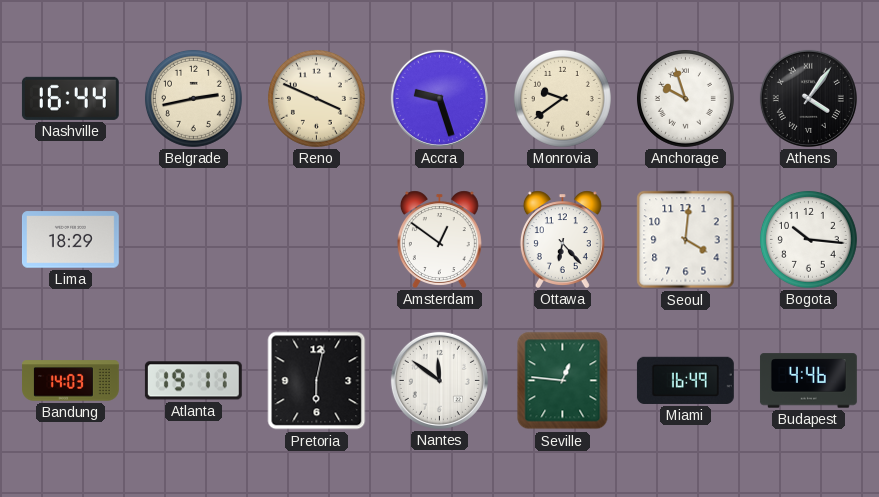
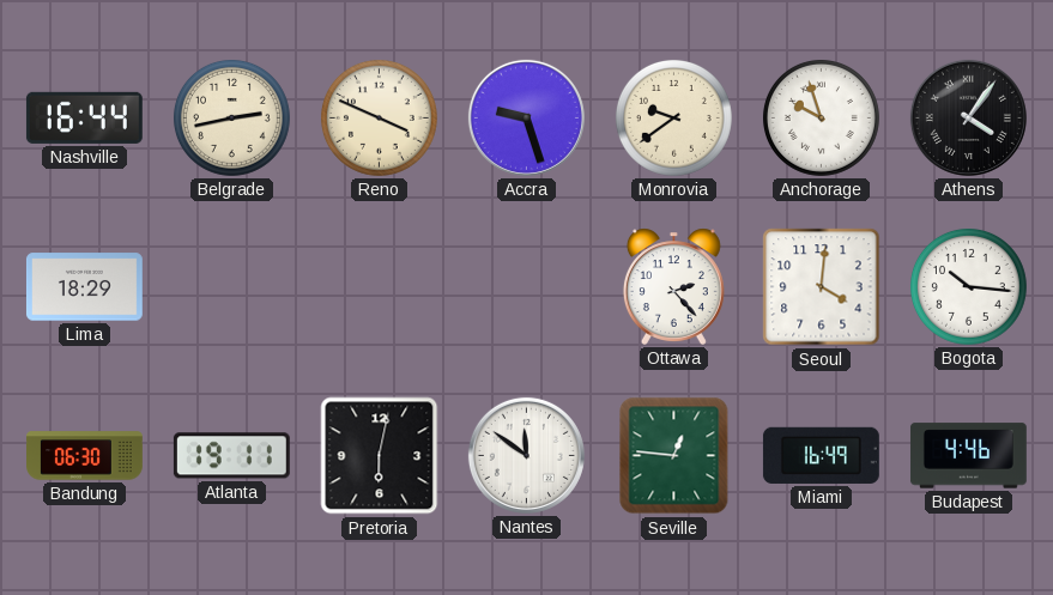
Amsterdam: 12:51 -> none
Ottawa: 6:23 -> 2:23
Bandung: 14:03 -> 06:30
